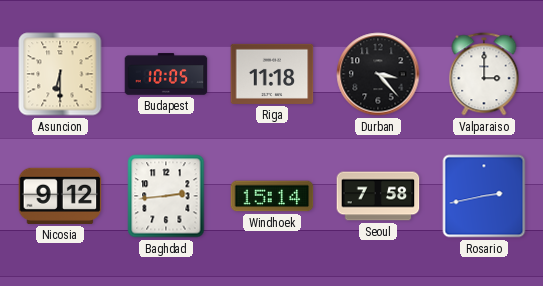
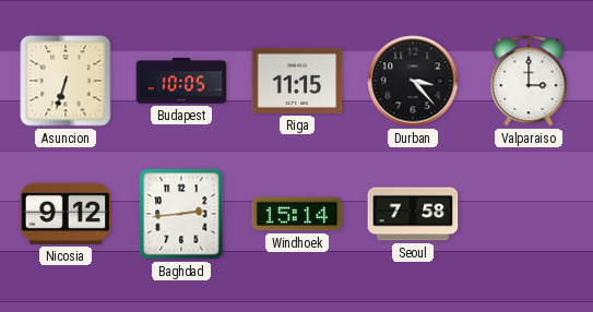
Asuncion: 6:30 -> 6:33
Riga: 11:18 -> 11:15
Rosario: 2:43 -> none
